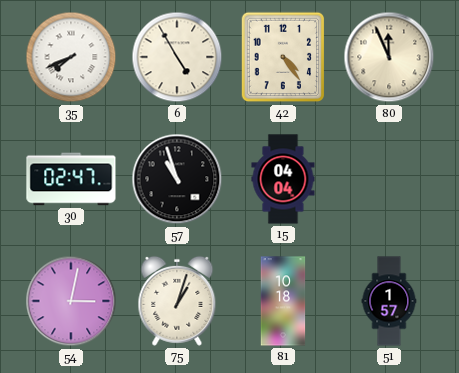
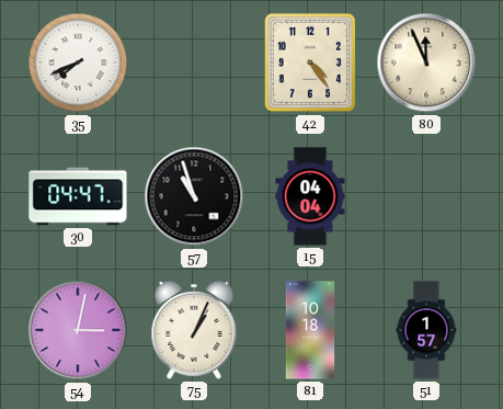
6: 4:55 -> none
30: 02:47 -> 04:47
75: 1:03 -> 1:04
